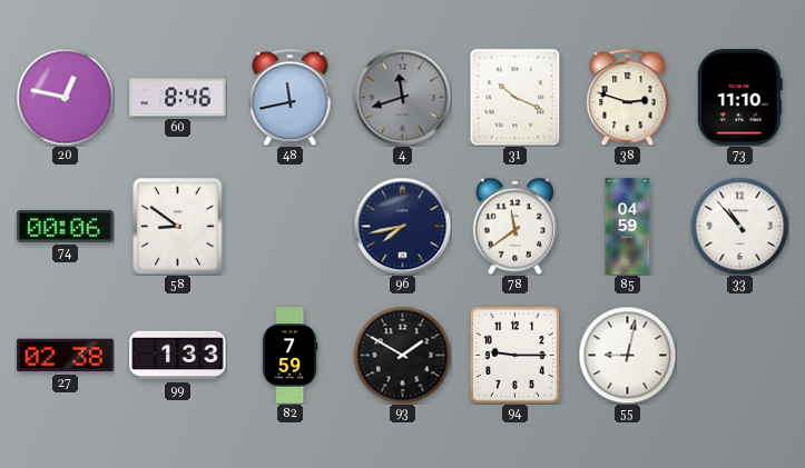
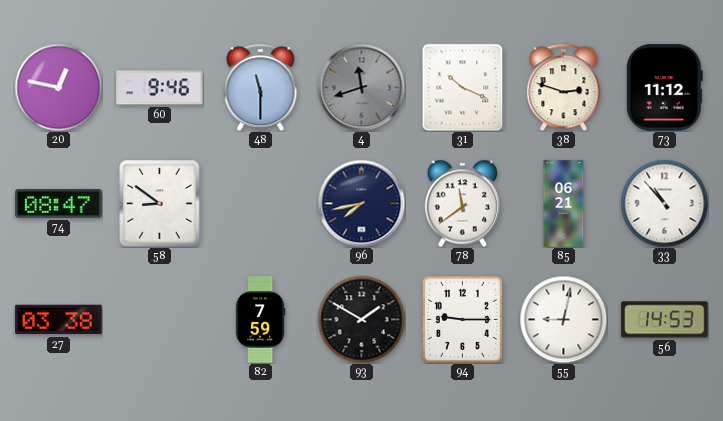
60: 8:46 -> 9:46
48: 11:43 -> 11:30
73: 11:10 -> 11:12
74: 00:06 -> 08:47
85: 04:59 -> 06:21
27: 02:38 -> 03:38
99: 1:33 -> none
56: none -> 14:53
